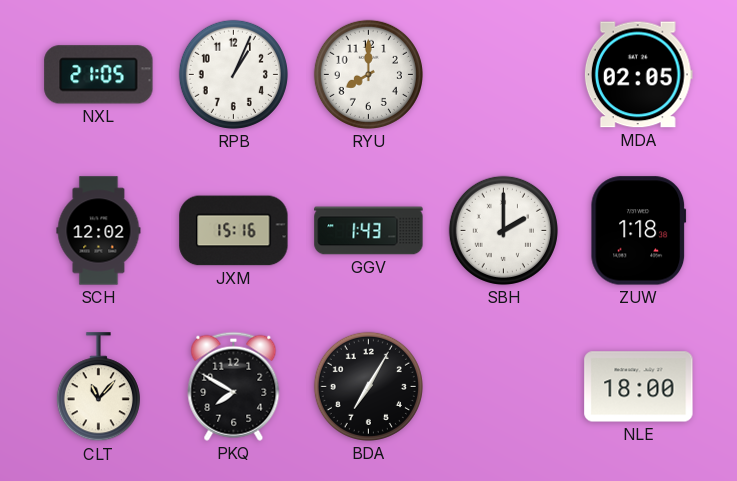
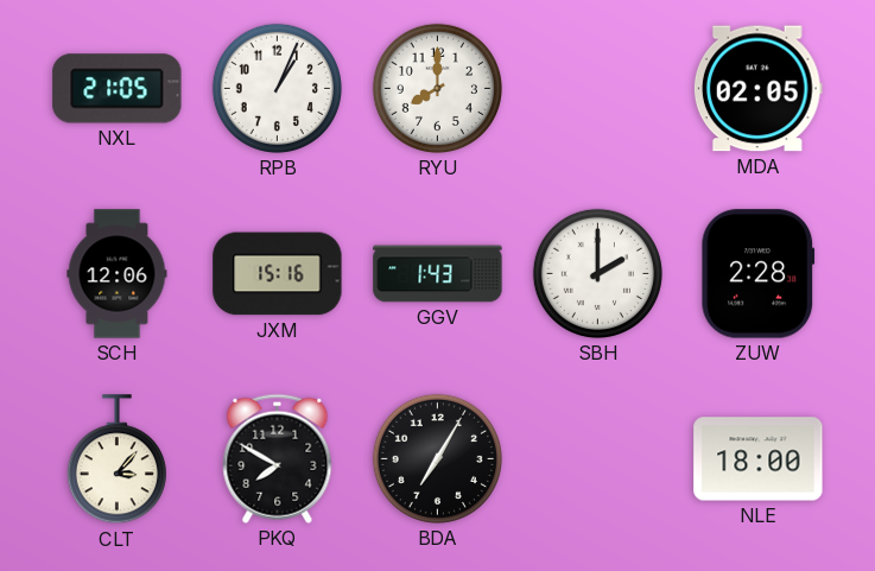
SCH: 12:02 -> 12:06
ZUW: 1:18 -> 2:28
CLT: 11:07 -> 3:07
